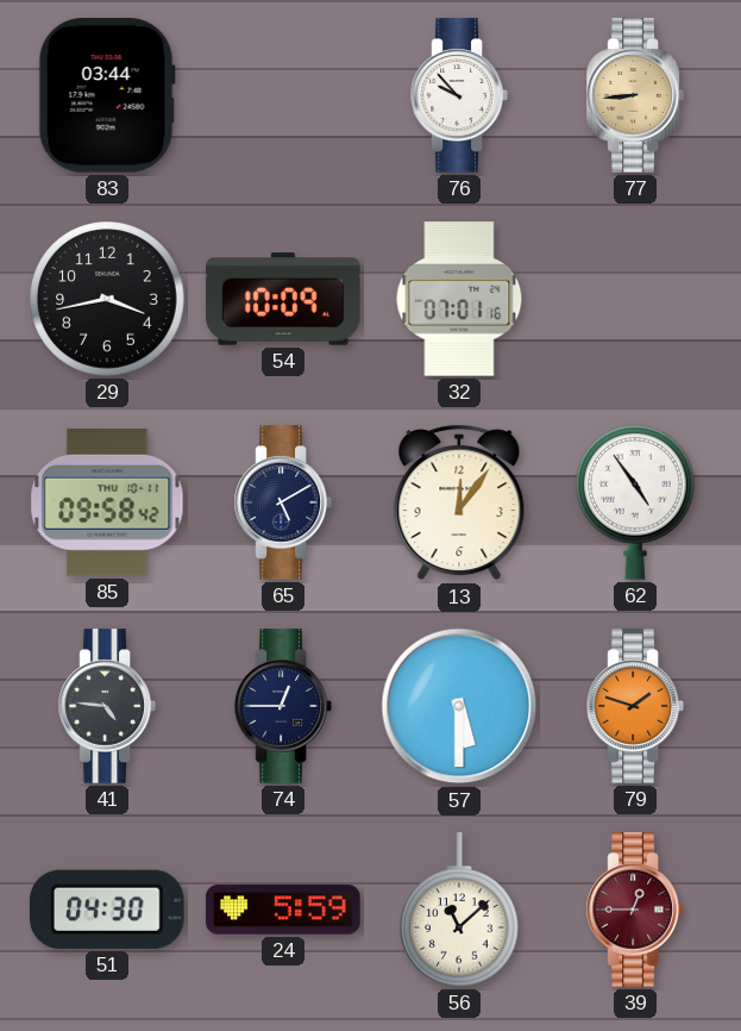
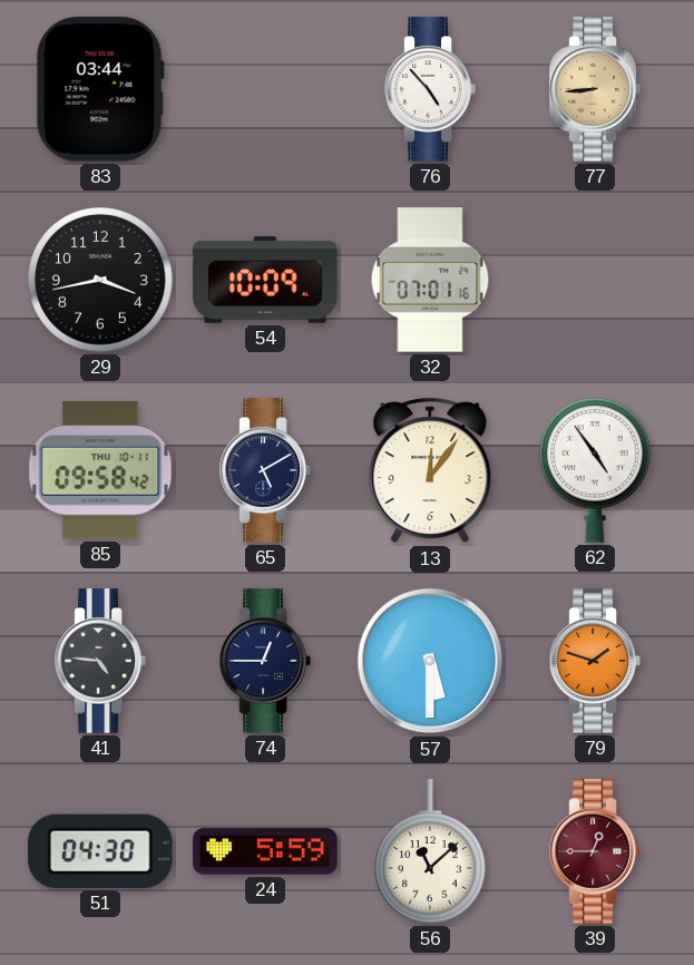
76: 9:53 -> 4:53
